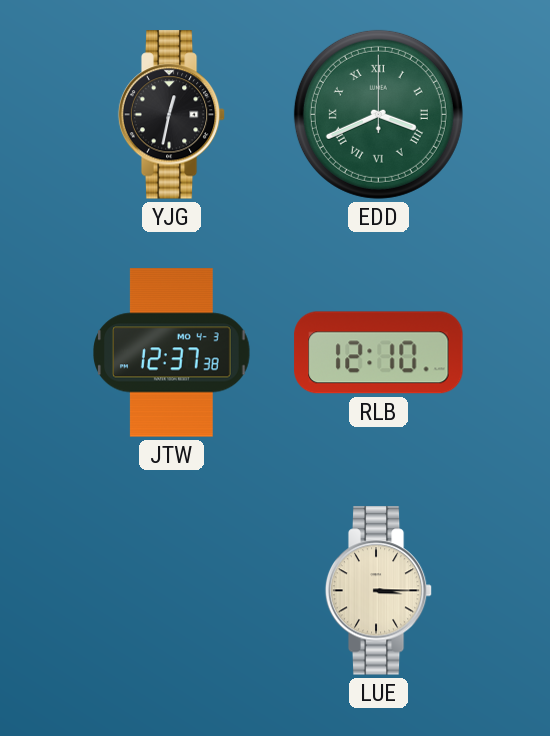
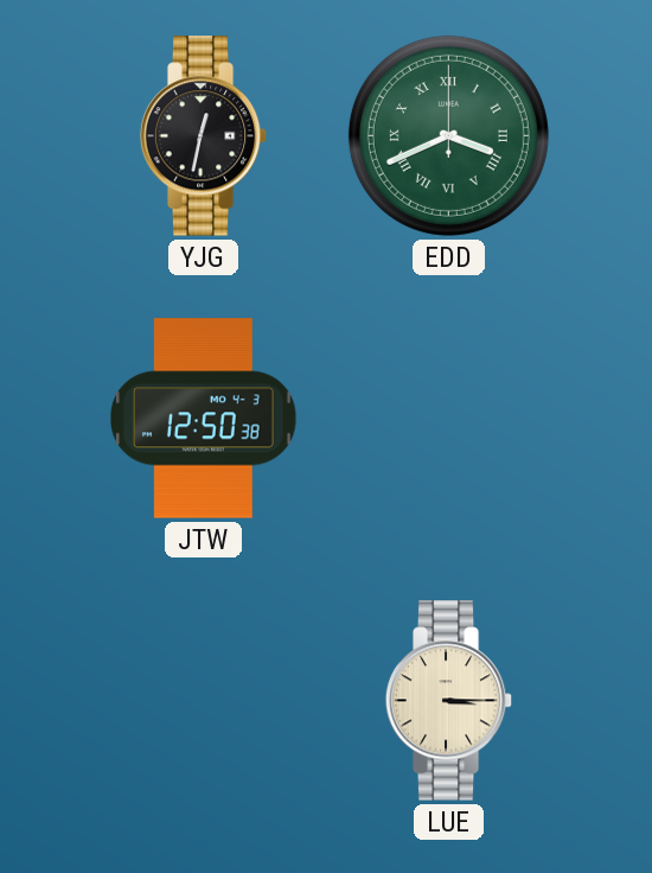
JTW: 12:37 -> 12:50
RLB: 12:10 -> none
